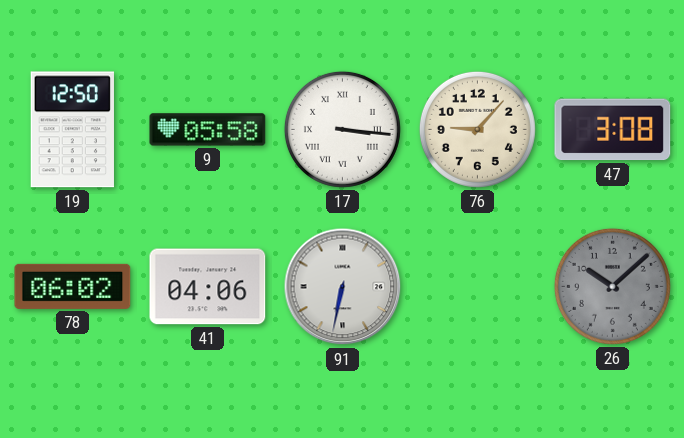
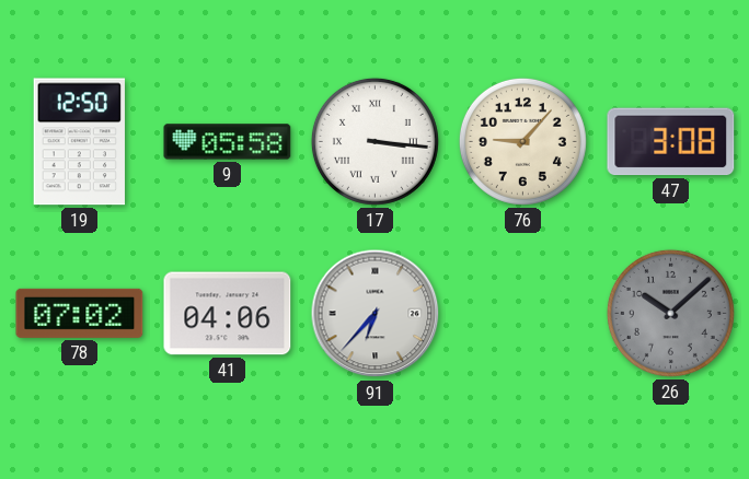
78: 06:02 -> 07:02
91: 6:32 -> 6:37
